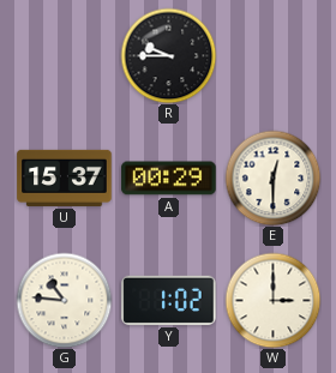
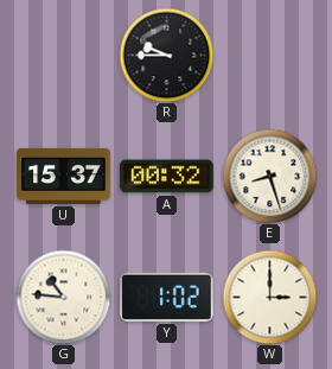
A: 00:29 -> 00:32
E: 12:30 -> 8:27
